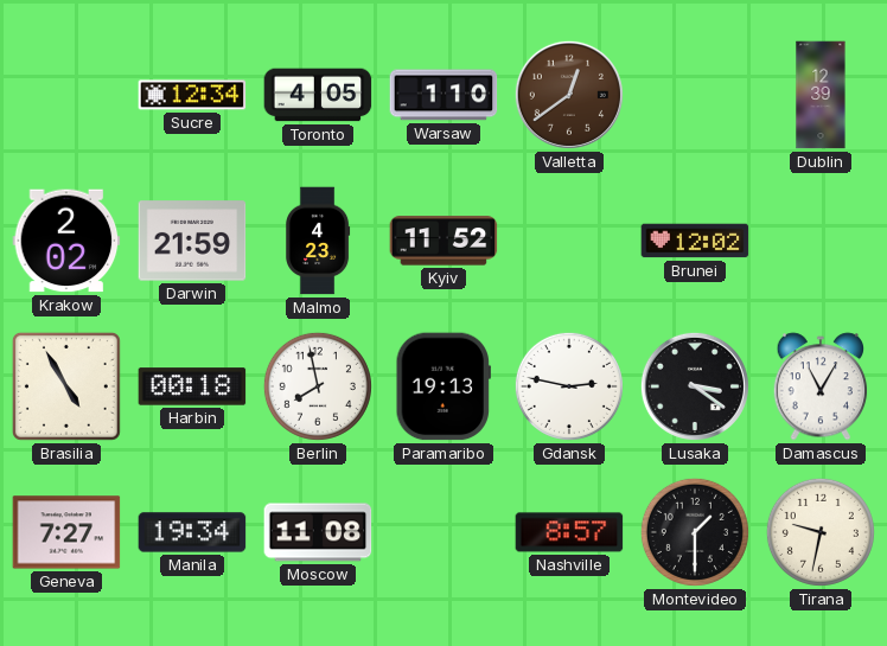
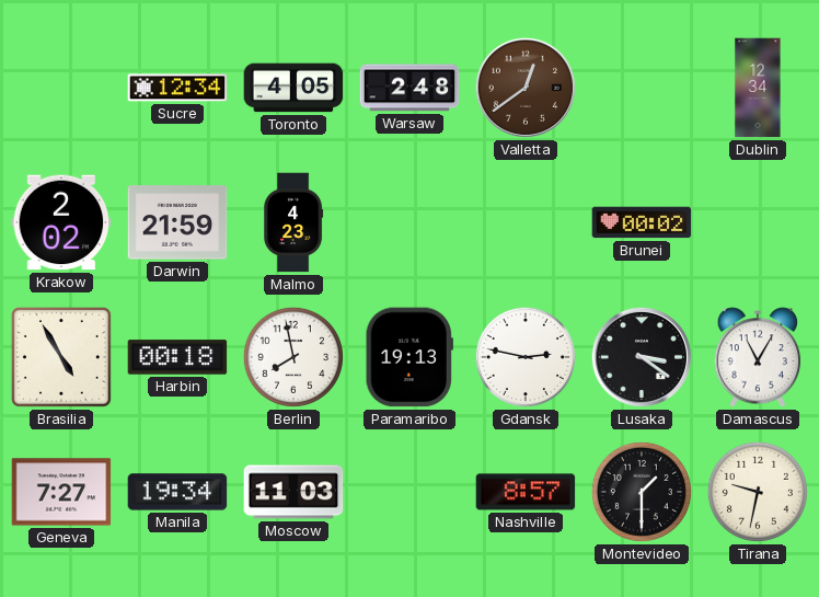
Warsaw: 1:10 -> 2:48
Dublin: 12:39 -> 12:34
Kyiv: 11:52 -> none
Brunei: 12:02 -> 00:02
Moscow: 11:08 -> 11:03
